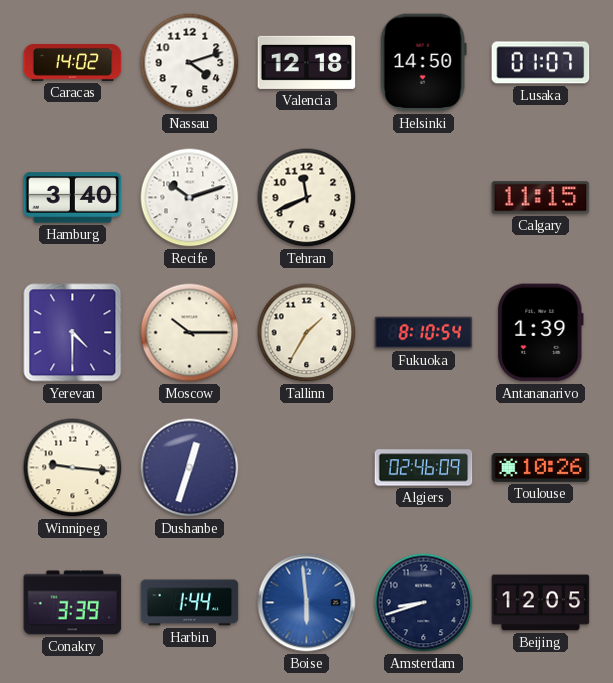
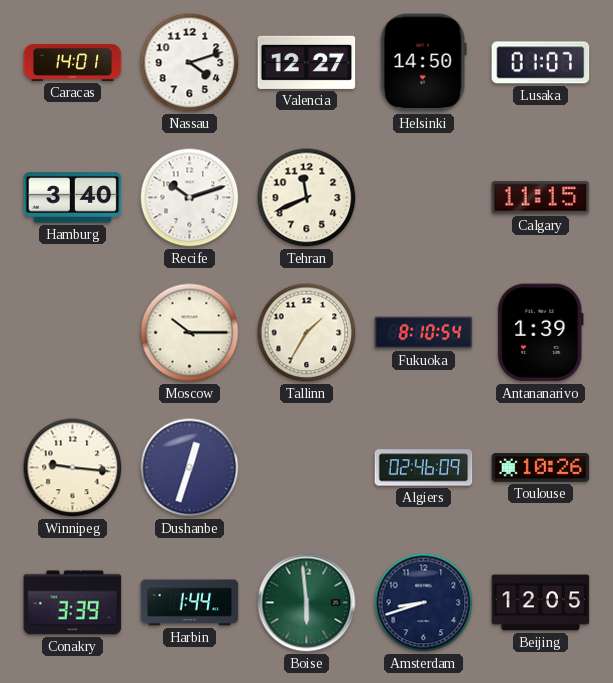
Caracas: 14:02 -> 14:01
Valencia: 12:18 -> 12:27
Yerevan: 4:30 -> none
Boise dial: blue -> green
